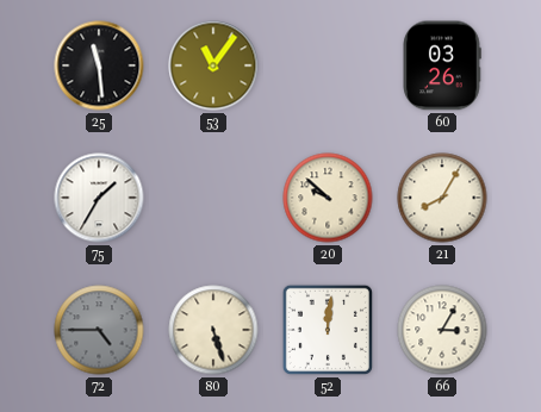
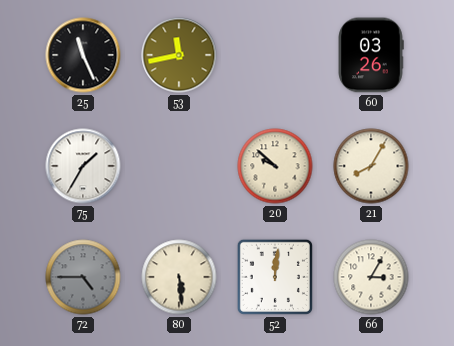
25: 11:29 -> 11:26
53: 11:06 -> 11:43
80: 5:27 -> 5:29
